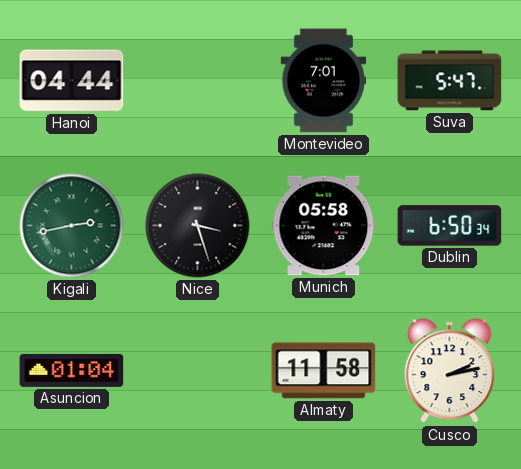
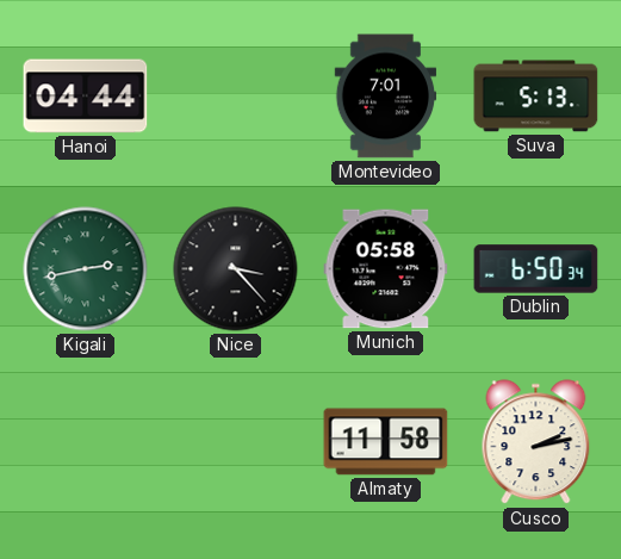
Suva: 5:47 -> 5:13
Nice: 3:27 -> 3:23
Asuncion: 01:04 -> none
